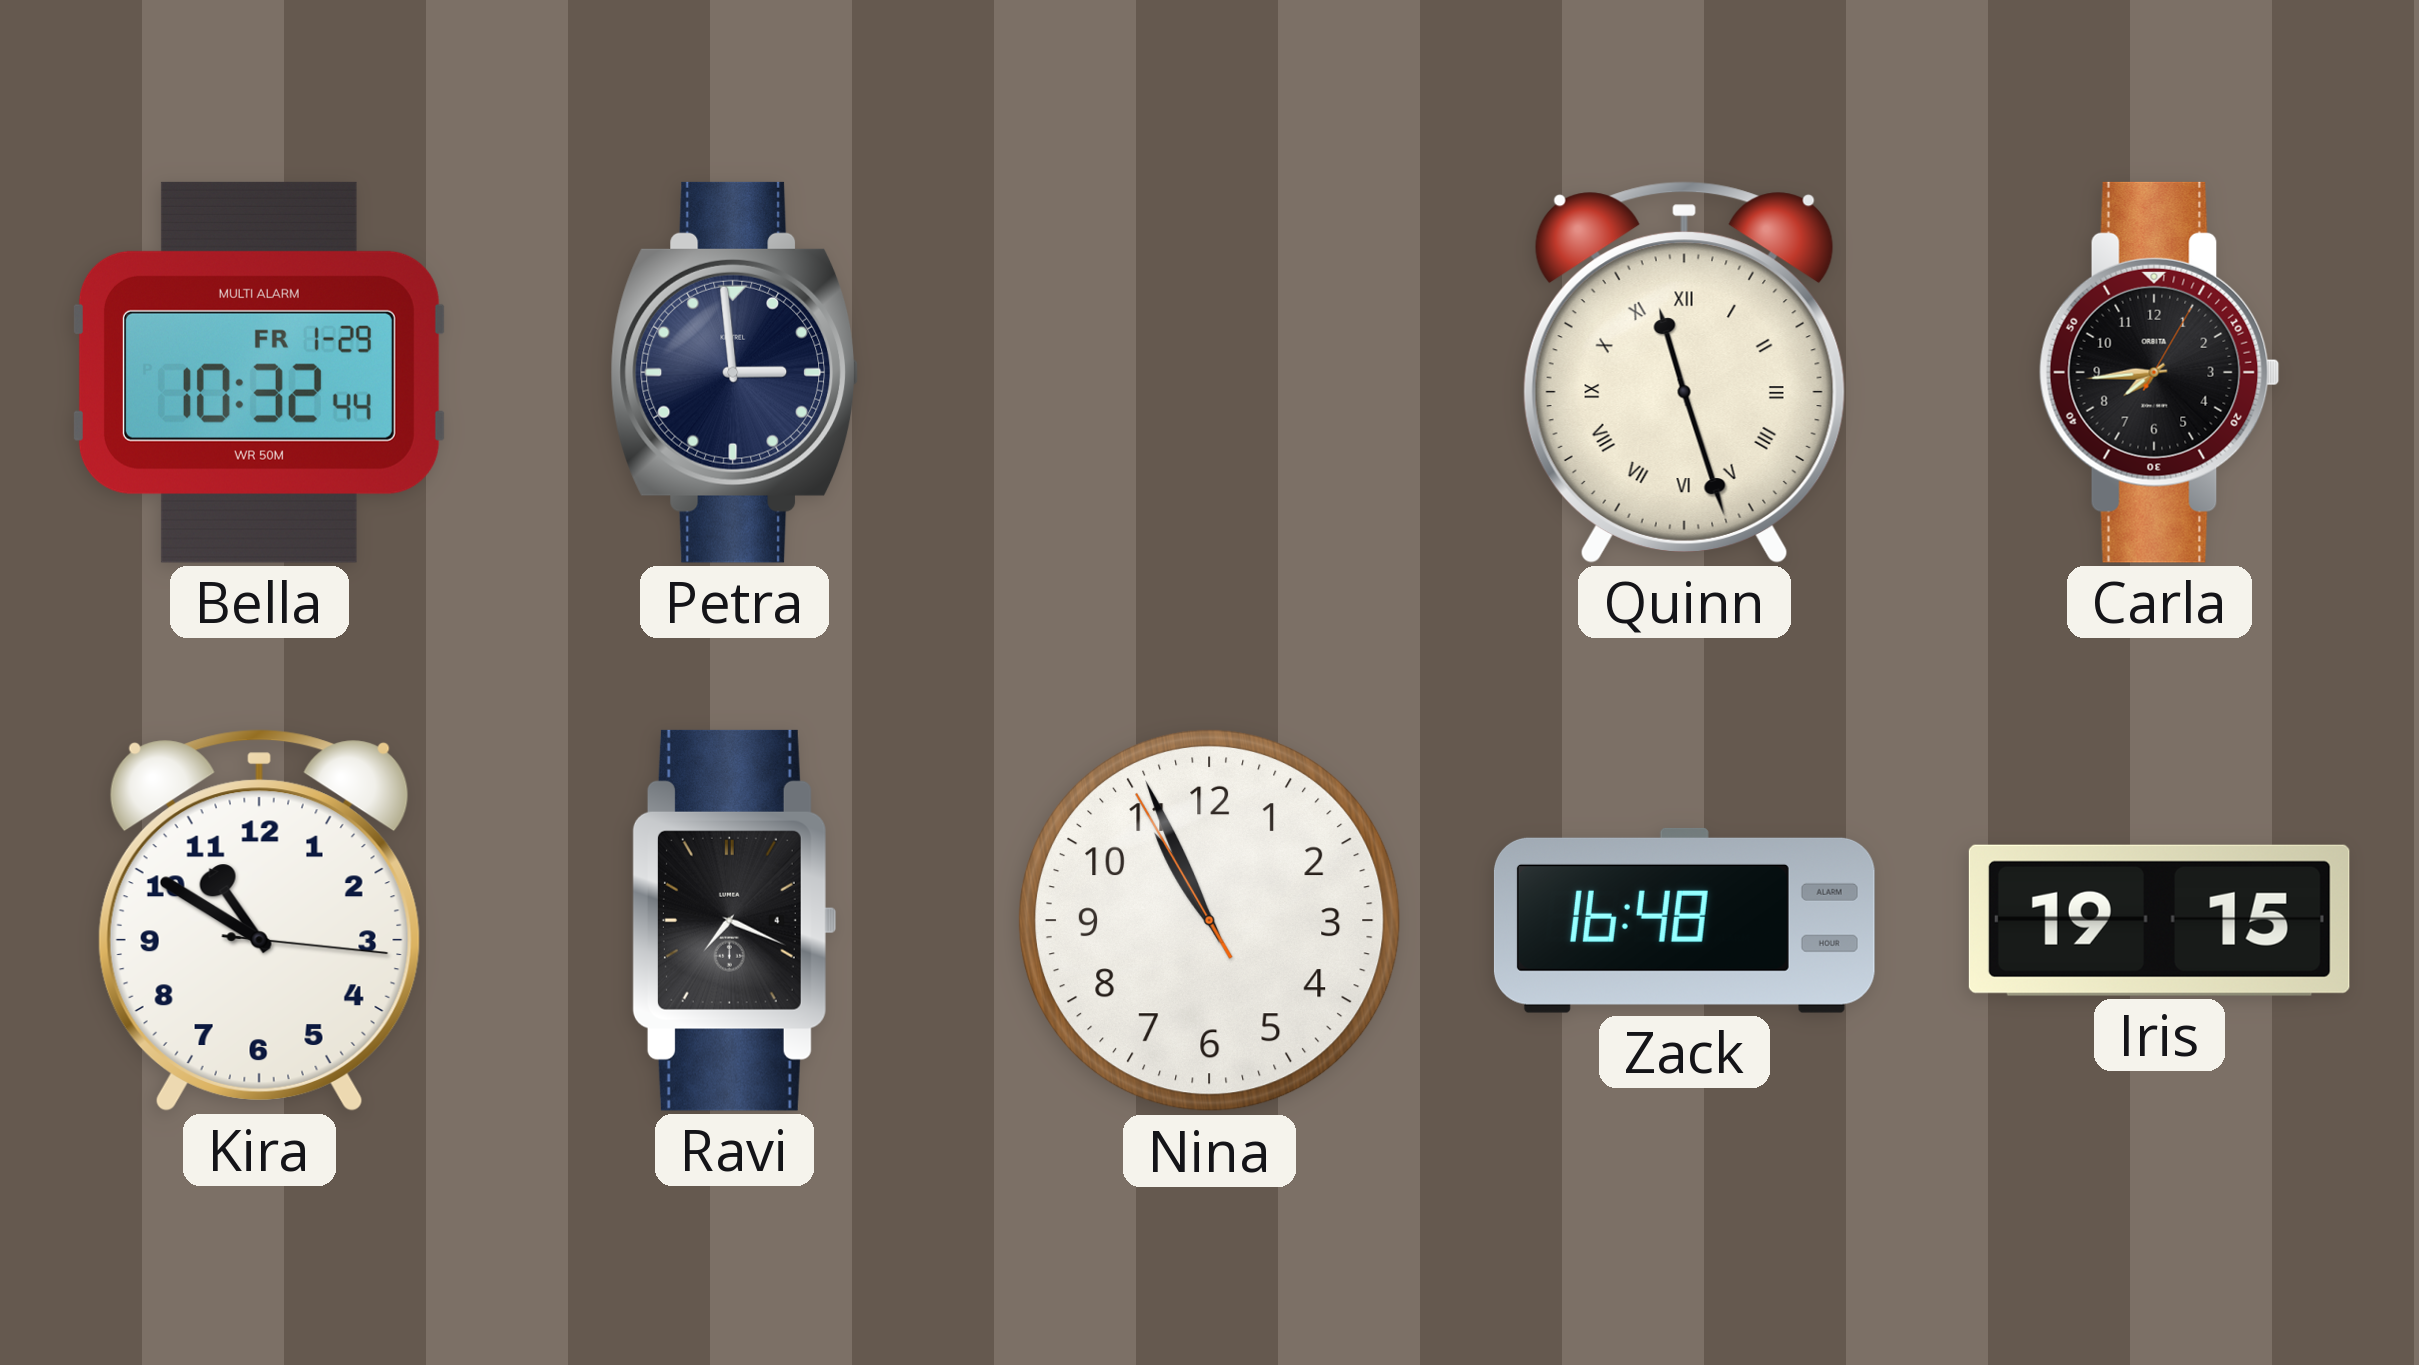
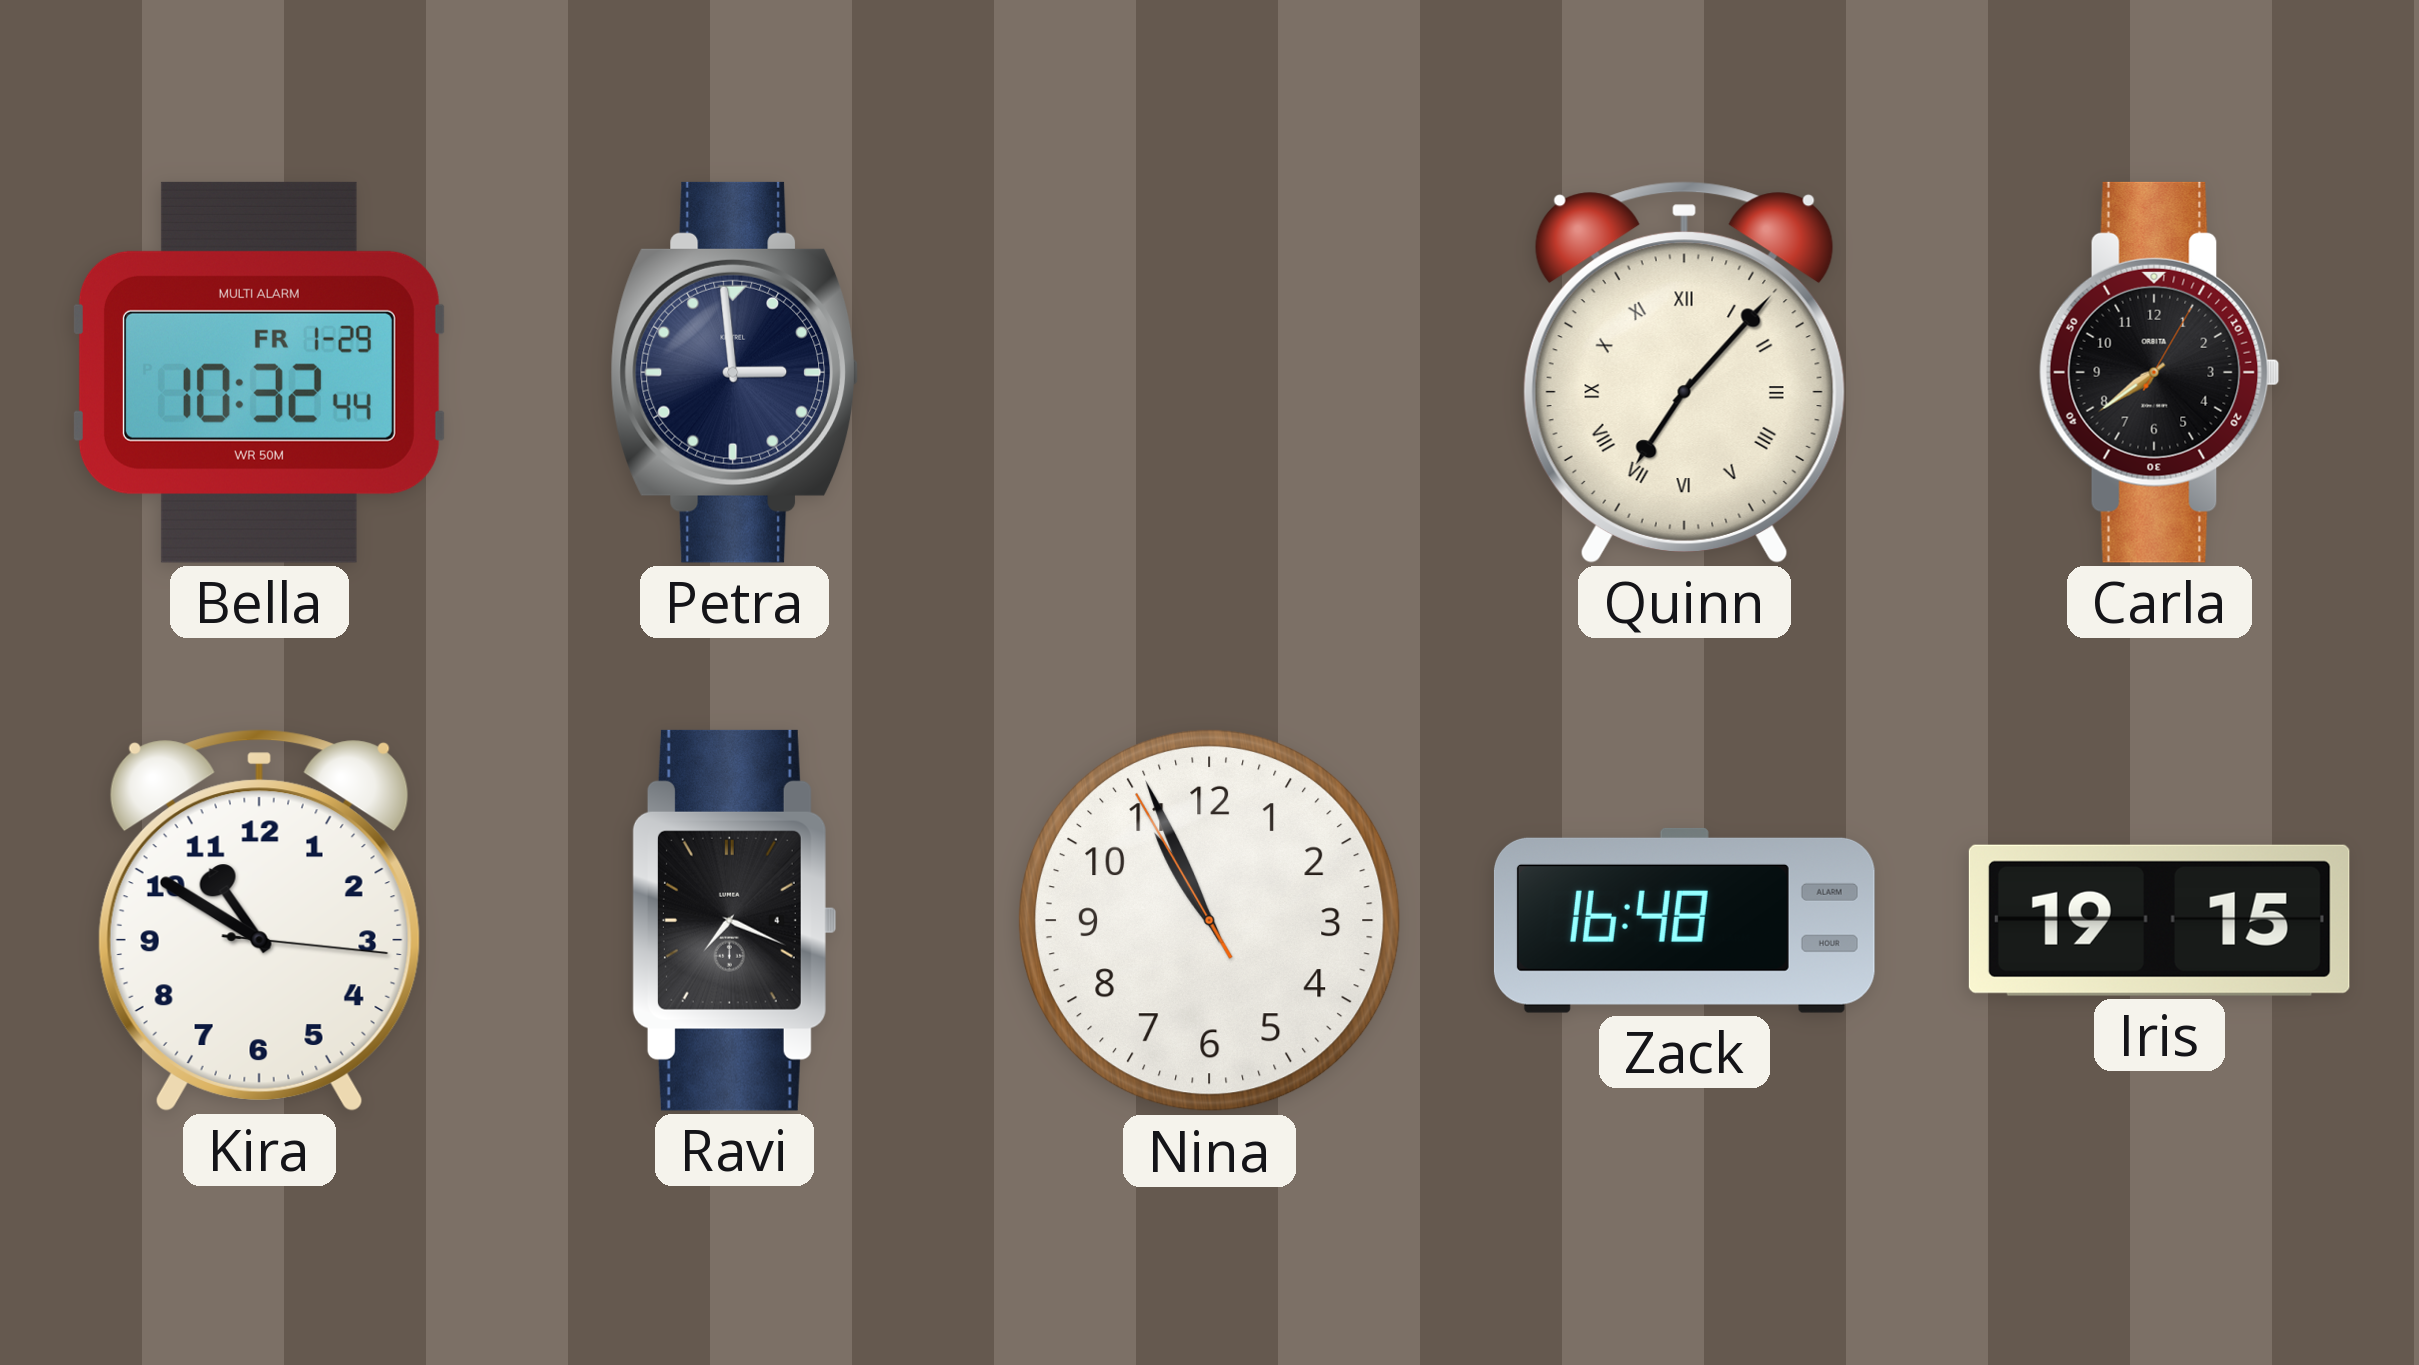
Quinn: 11:27 -> 7:07
Carla: 7:44 -> 7:39
